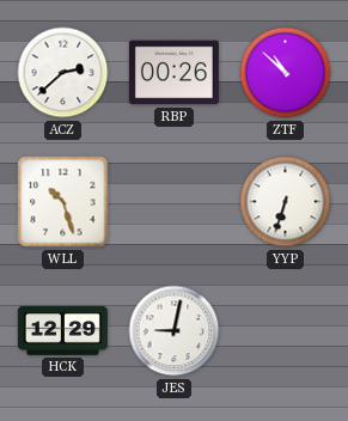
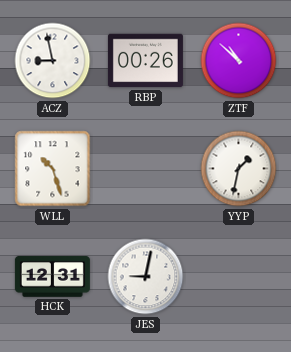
ACZ: 2:38 -> 8:58
YYP: 6:33 -> 1:32
HCK: 12:29 -> 12:31
